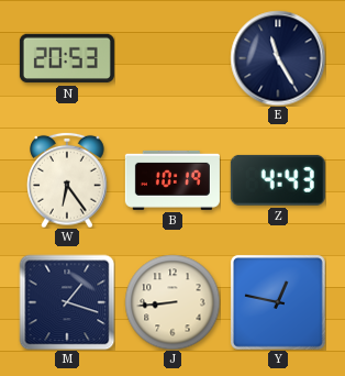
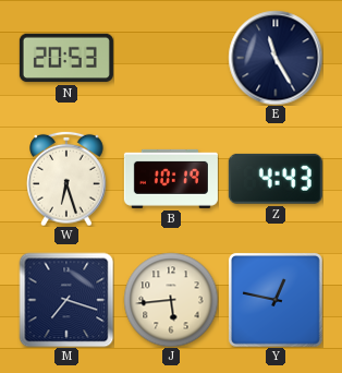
W: 6:24 -> 6:27
M: 1:18 -> 7:18
J: 8:44 -> 5:44
